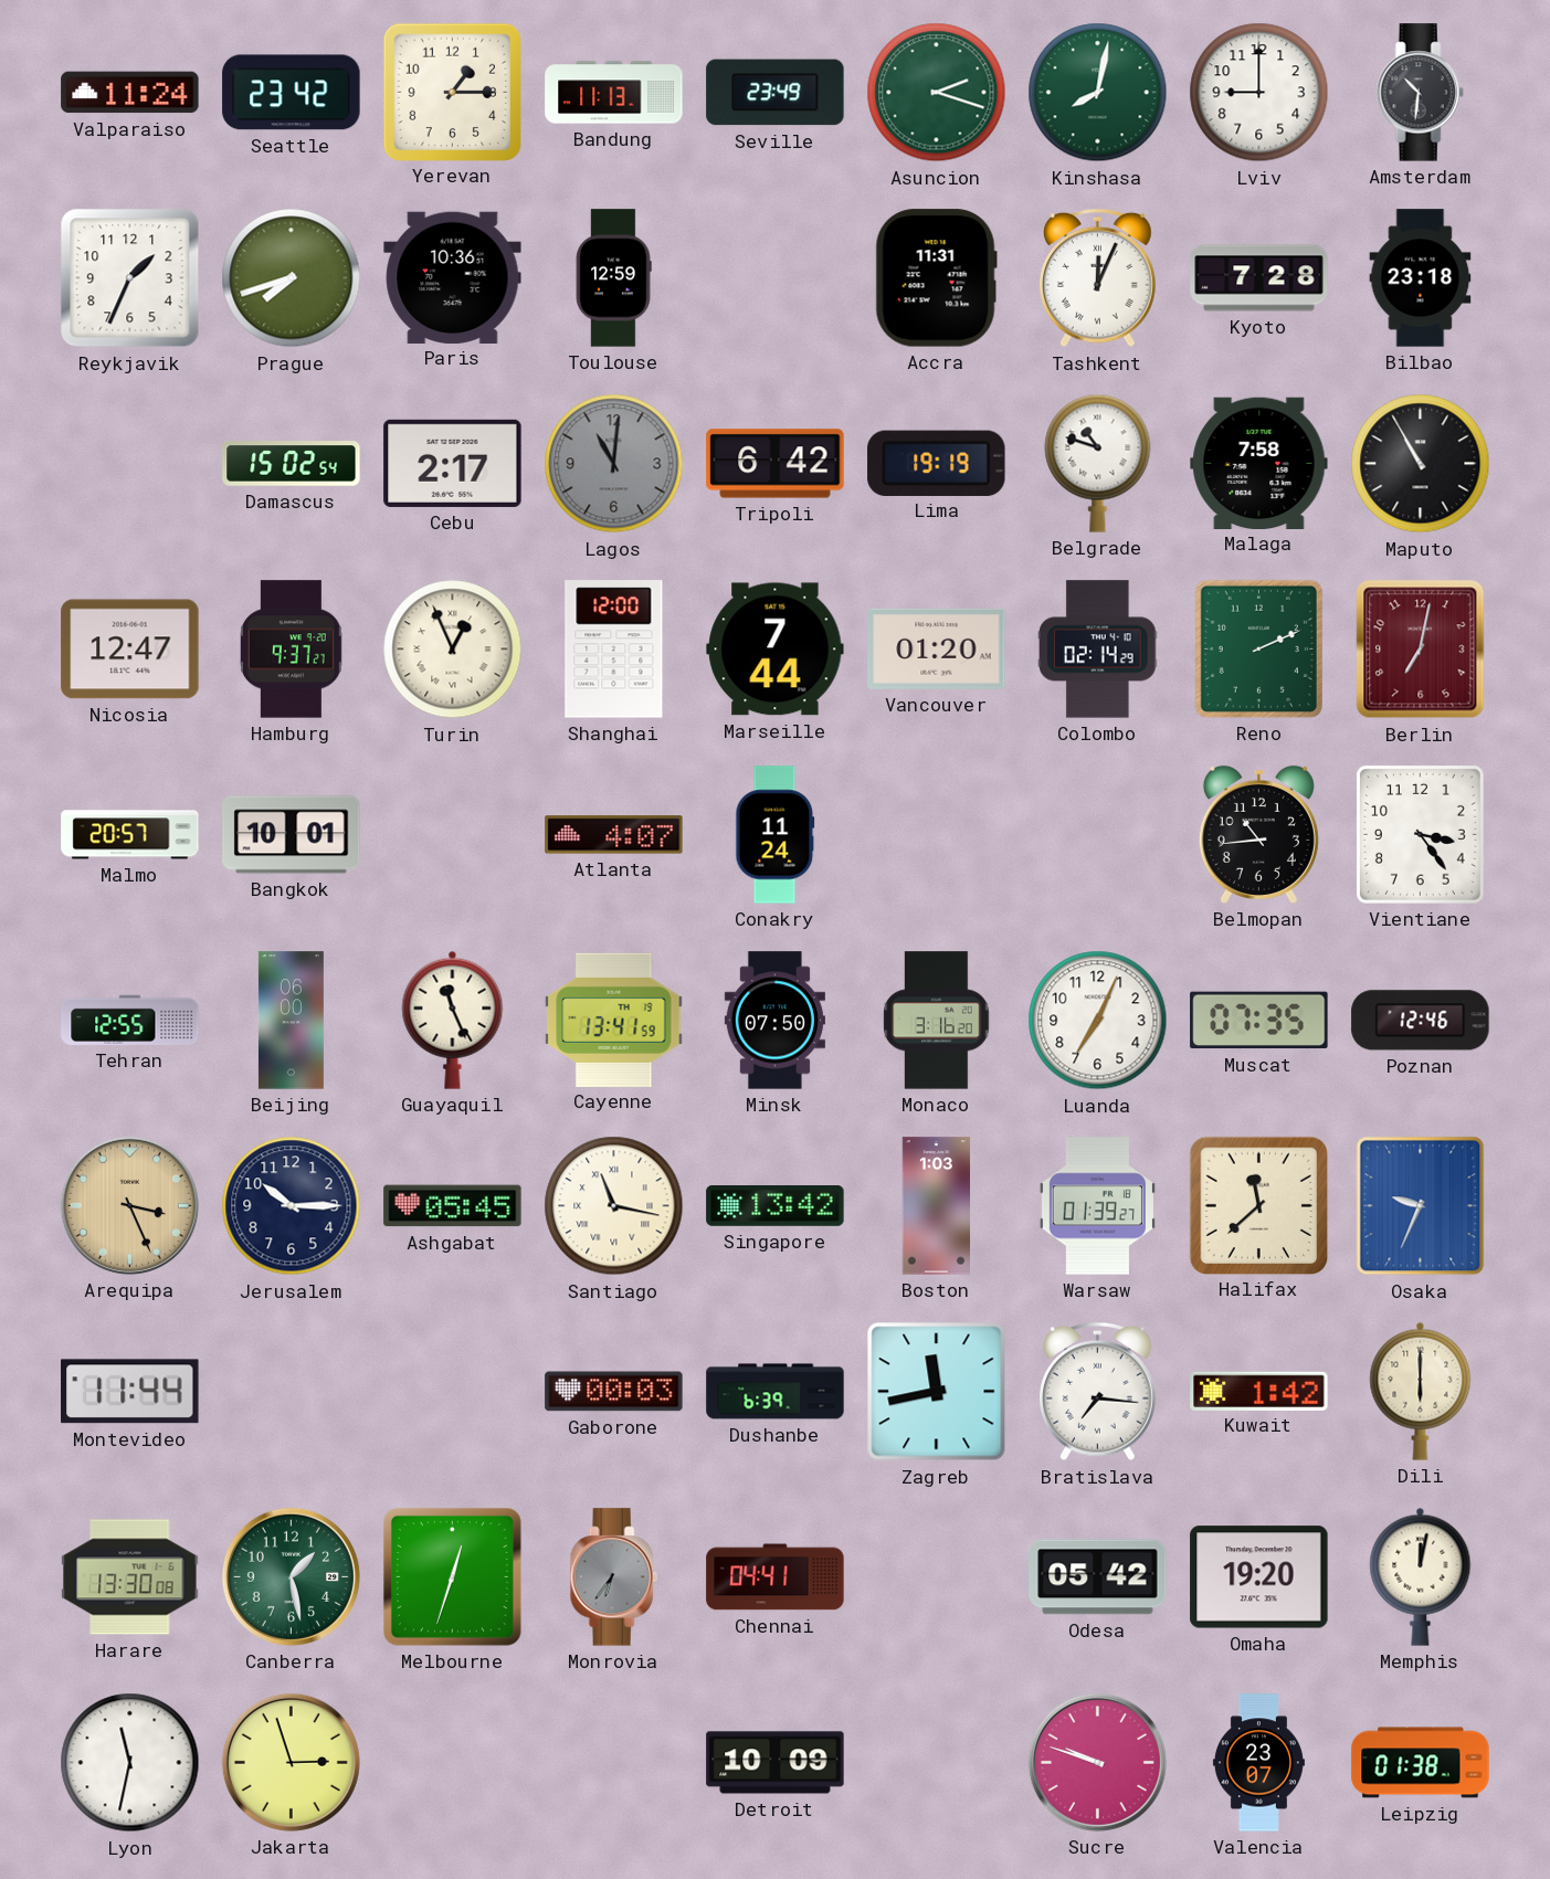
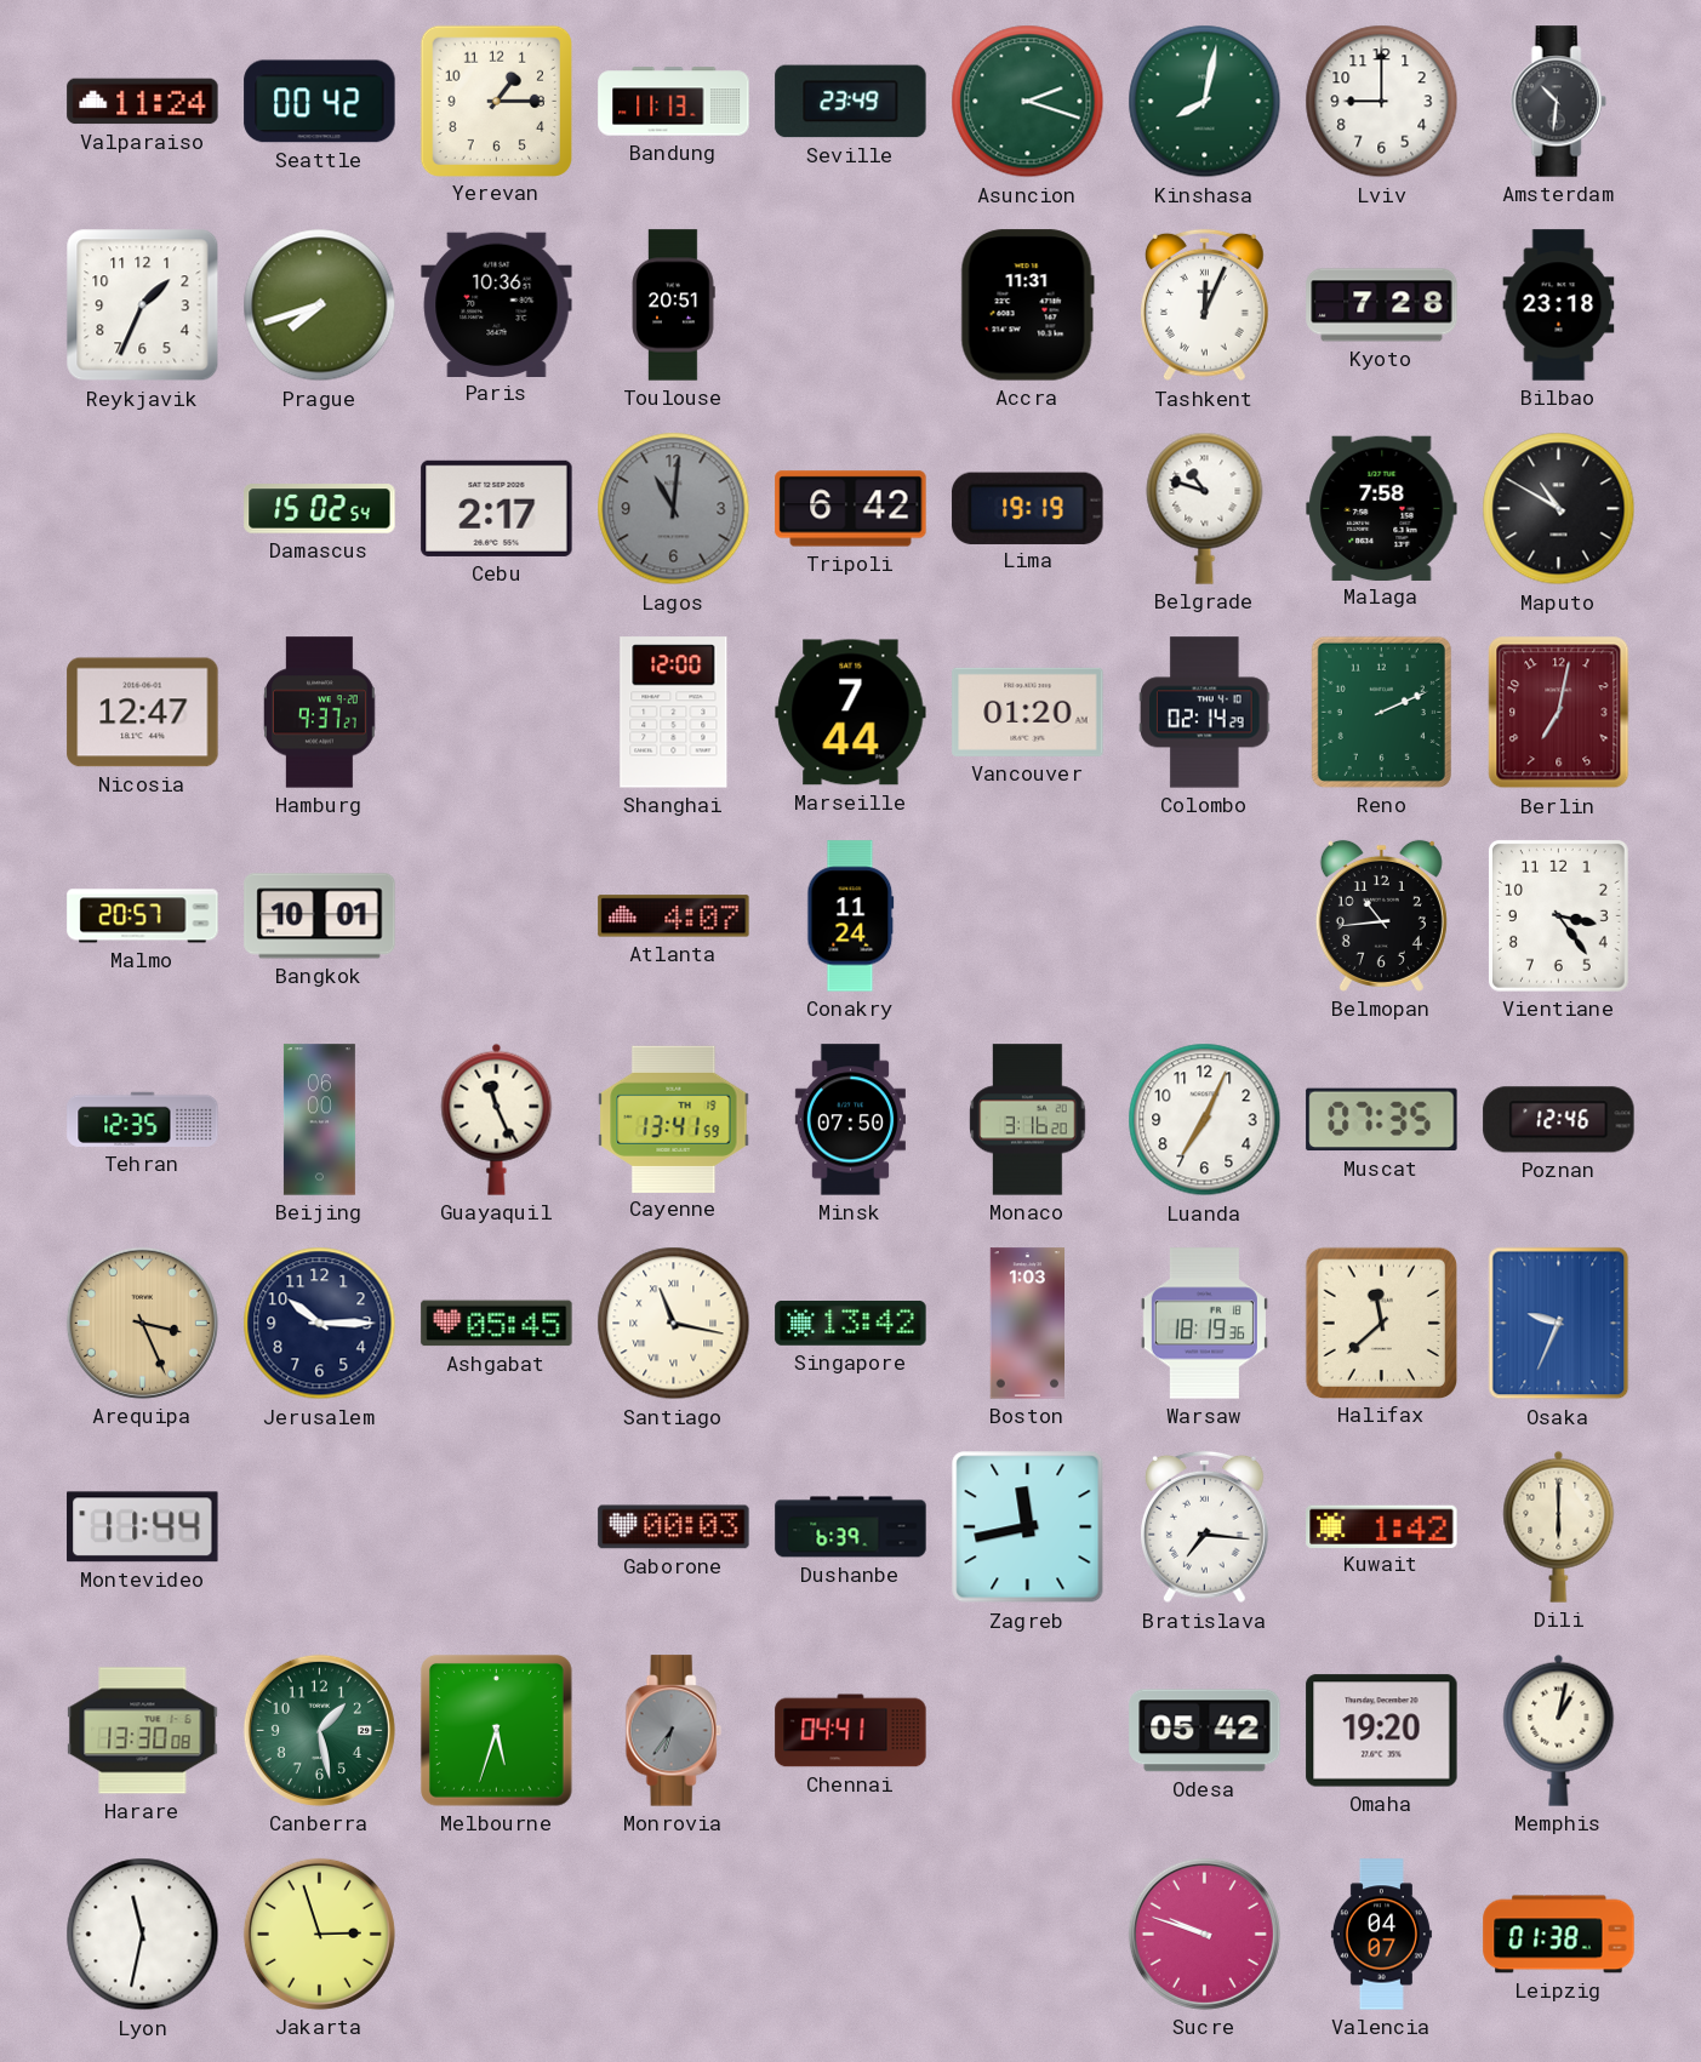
Seattle: 23:42 -> 00:42
Toulouse: 12:59 -> 20:51
Maputo: 10:55 -> 10:50
Turin: 12:56 -> none
Tehran: 12:55 -> 12:35
Warsaw: 01:39 -> 18:19
Melbourne: 12:33 -> 5:33
Memphis: 12:02 -> 1:02
Detroit: 10:09 -> none
Valencia: 23:07 -> 04:07
